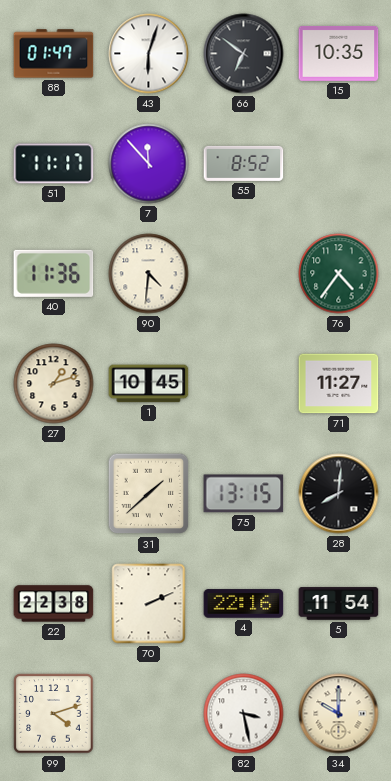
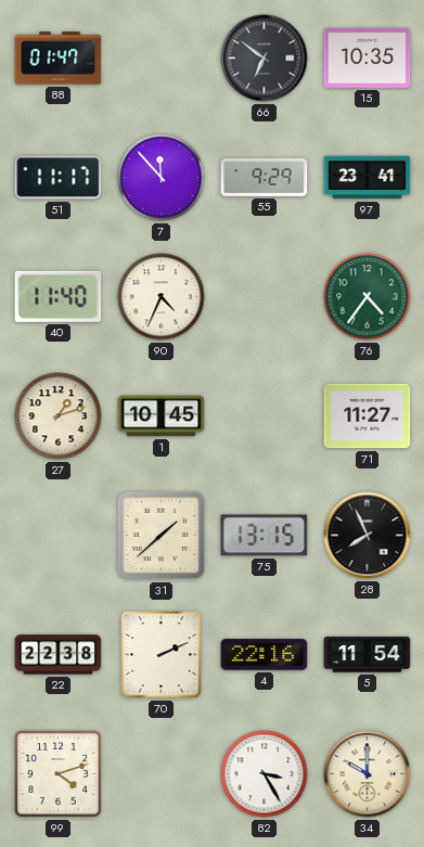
43: 6:03 -> none
55: 8:52 -> 9:29
97: none -> 23:41
40: 11:36 -> 11:40
90: 4:31 -> 4:34
28: 8:01 -> 7:56
82: 3:28 -> 3:25
